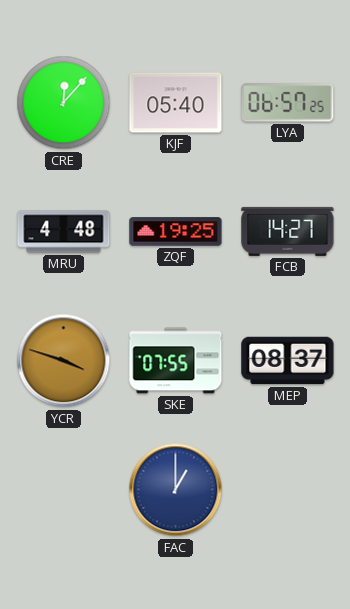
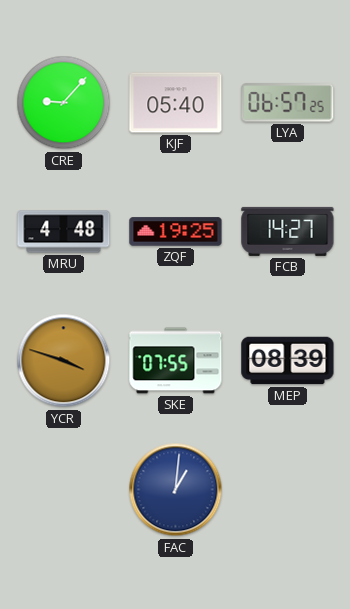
CRE: 12:07 -> 9:07
MEP: 08:37 -> 08:39
FAC: 1:00 -> 1:01
